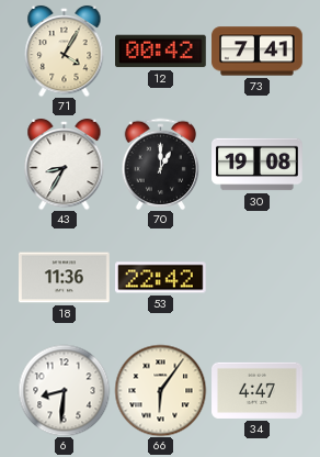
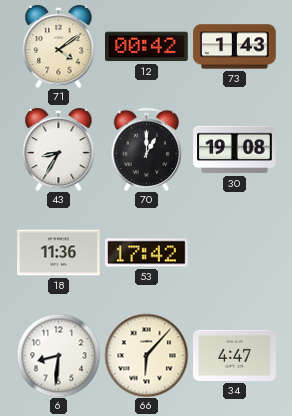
71: 4:05 -> 4:09
73: 7:41 -> 1:43
53: 22:42 -> 17:42
66: 6:06 -> 6:07
